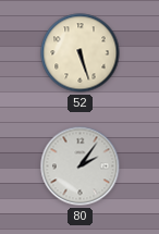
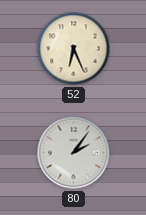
52: 5:27 -> 6:26
